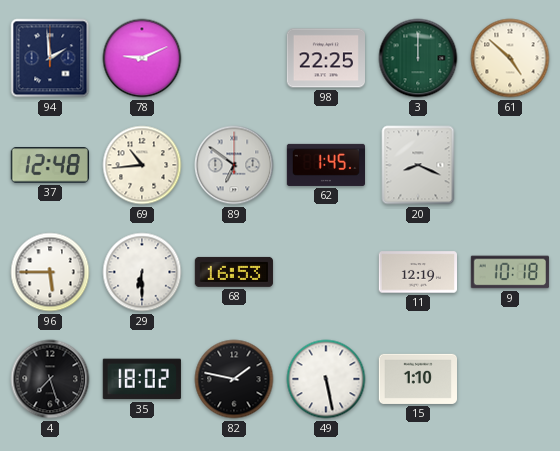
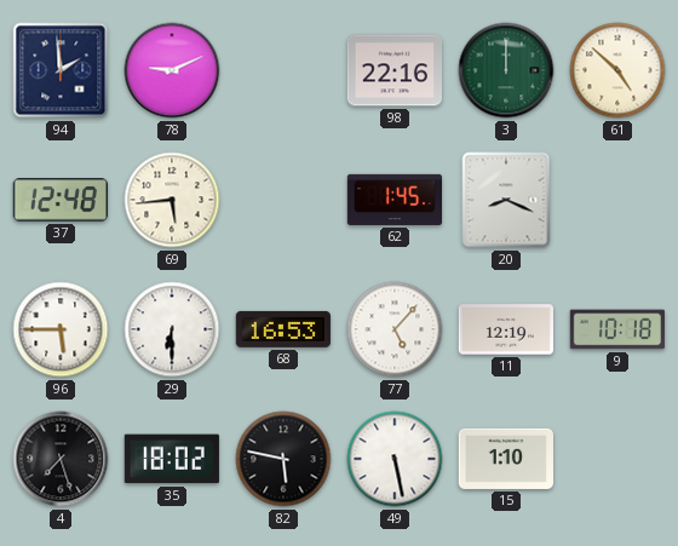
98: 22:25 -> 22:16
69: 10:44 -> 5:44
89: 6:51 -> none
77: none -> 5:07
82: 1:47 -> 5:47
